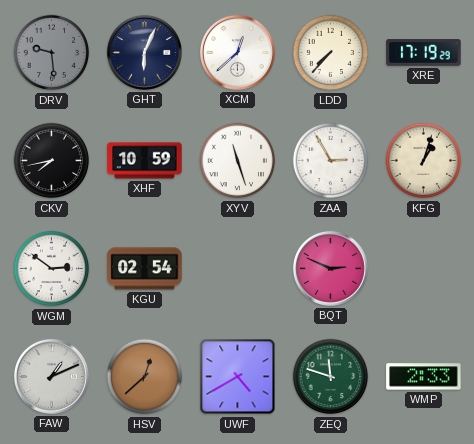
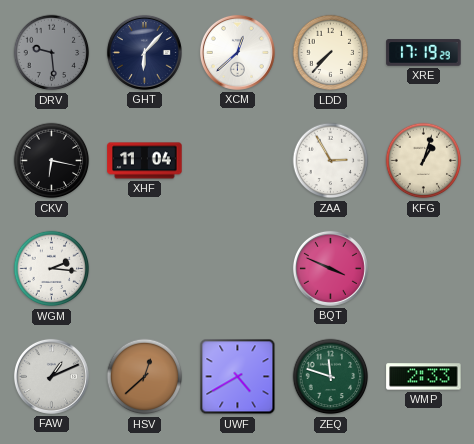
GHT: 6:04 -> 6:07
CKV: 7:43 -> 6:17
XHF: 10:59 -> 11:04
XYV: 11:27 -> none
WGM: 2:51 -> 2:16
KGU: 02:54 -> none
BQT: 2:49 -> 3:49
